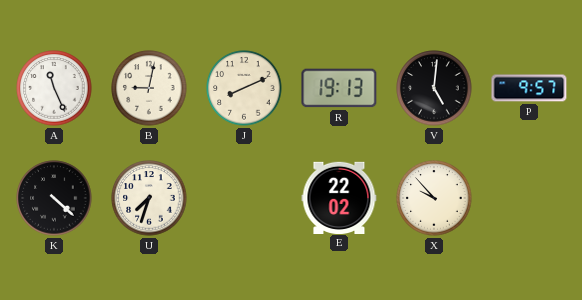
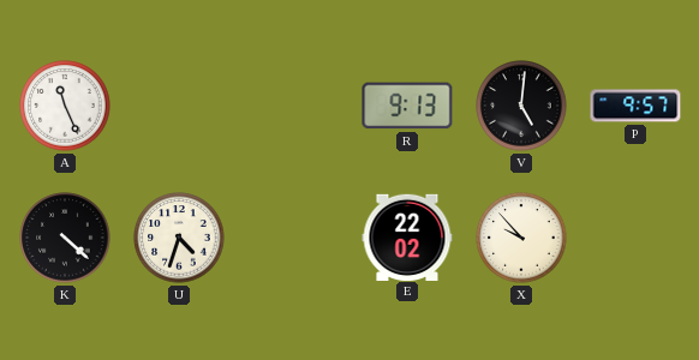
B: 9:02 -> none
J: 8:11 -> none
R: 19:13 -> 9:13
U: 7:33 -> 4:33
